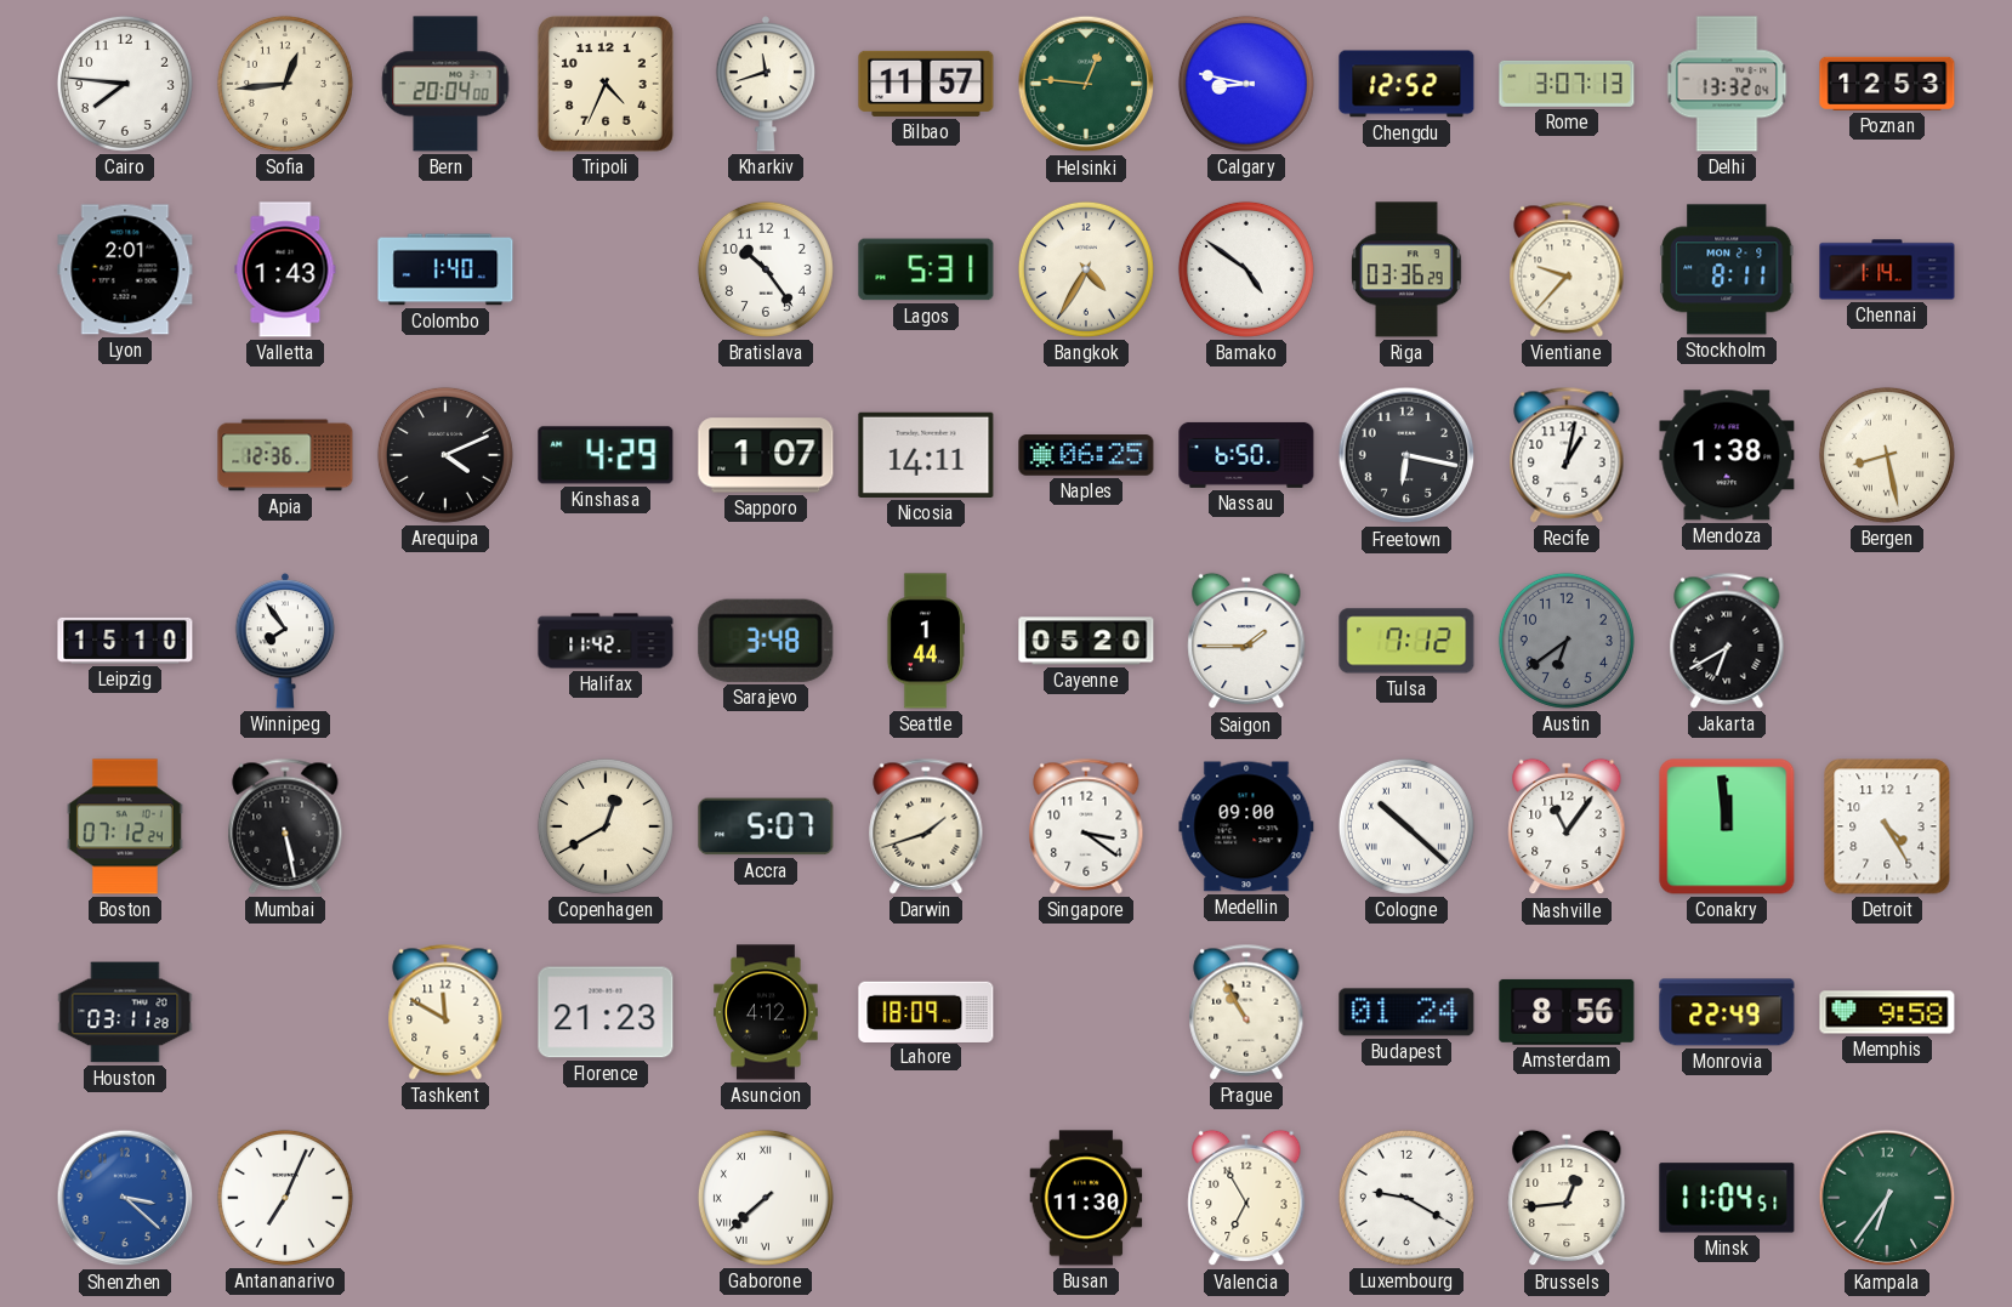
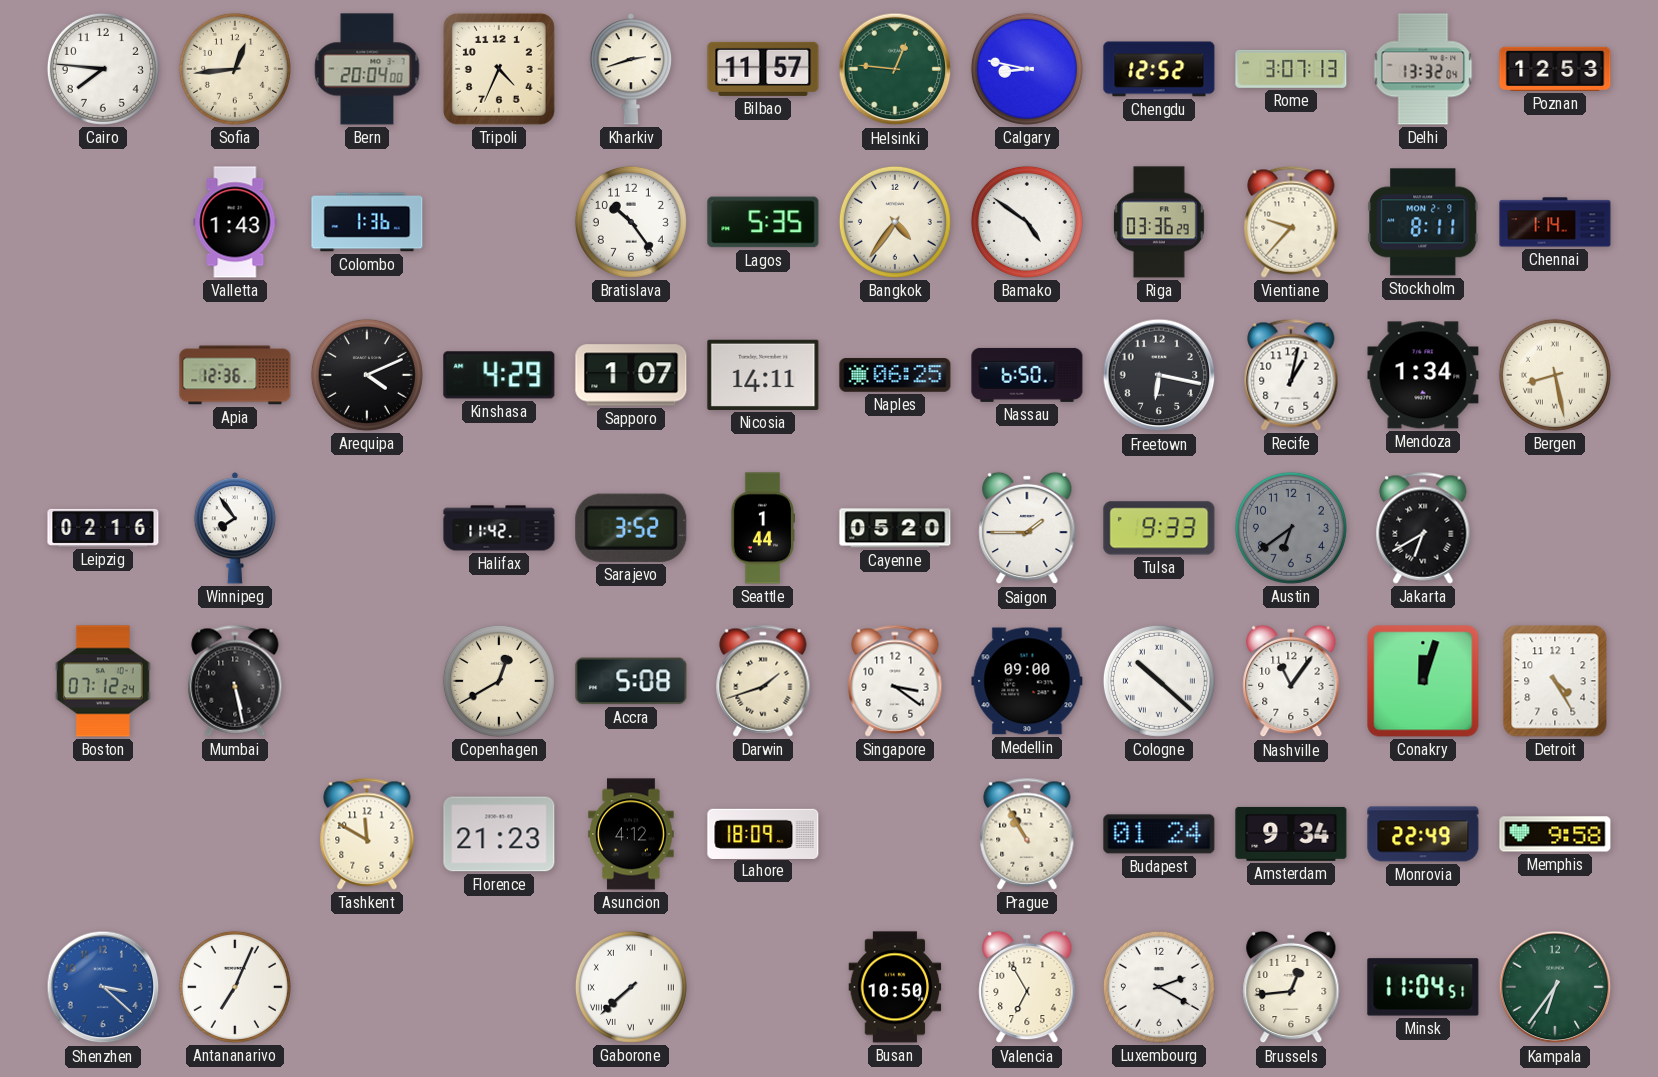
Kharkiv: 11:42 -> 2:42
Lyon: 2:01 -> none
Colombo: 1:40 -> 1:36
Lagos: 5:31 -> 5:35
Bangkok: 4:35 -> 4:36
Mendoza: 1:38 -> 1:34
Leipzig: 15:10 -> 02:16
Sarajevo: 3:48 -> 3:52
Tulsa: 7:12 -> 9:33
Accra: 5:07 -> 5:08
Conakry: 11:59 -> 12:03
Houston: 03:11 -> none
Amsterdam: 8:56 -> 9:34
Busan: 11:30 -> 10:50
Luxembourg: 9:20 -> 2:20
